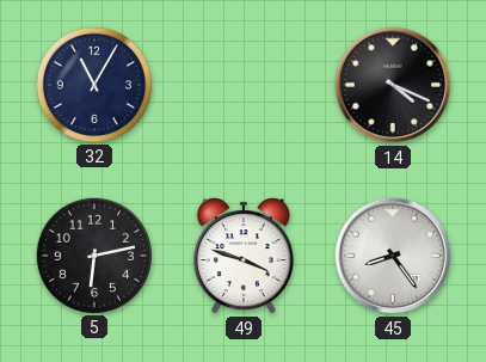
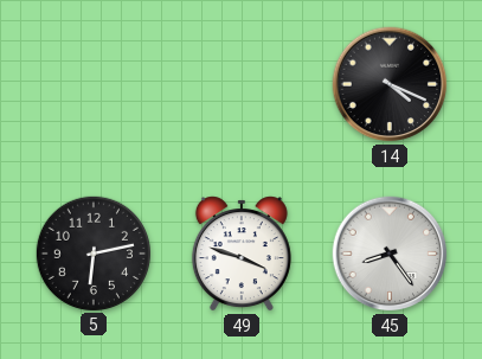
32: 11:05 -> none
